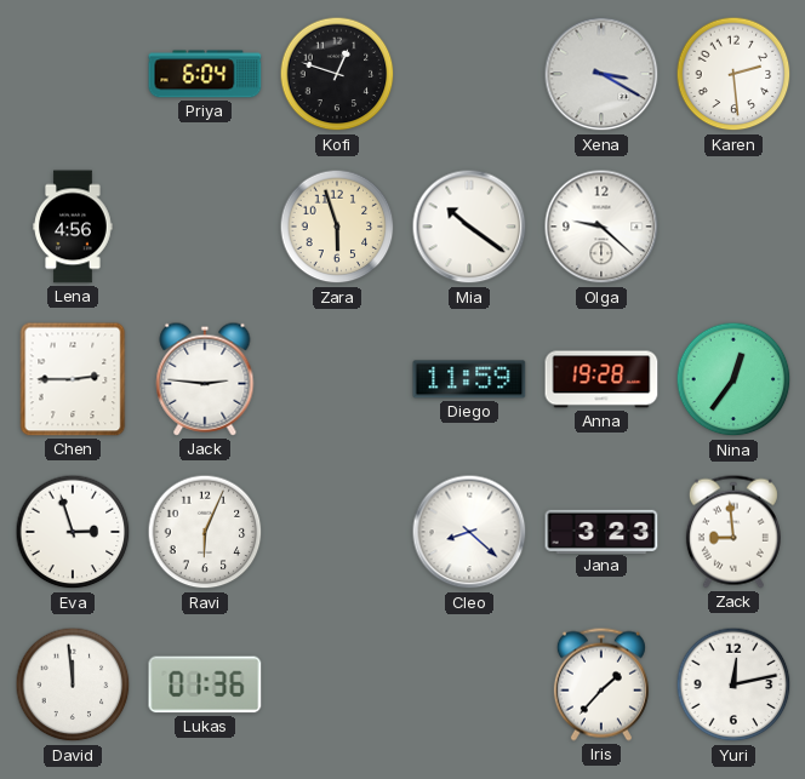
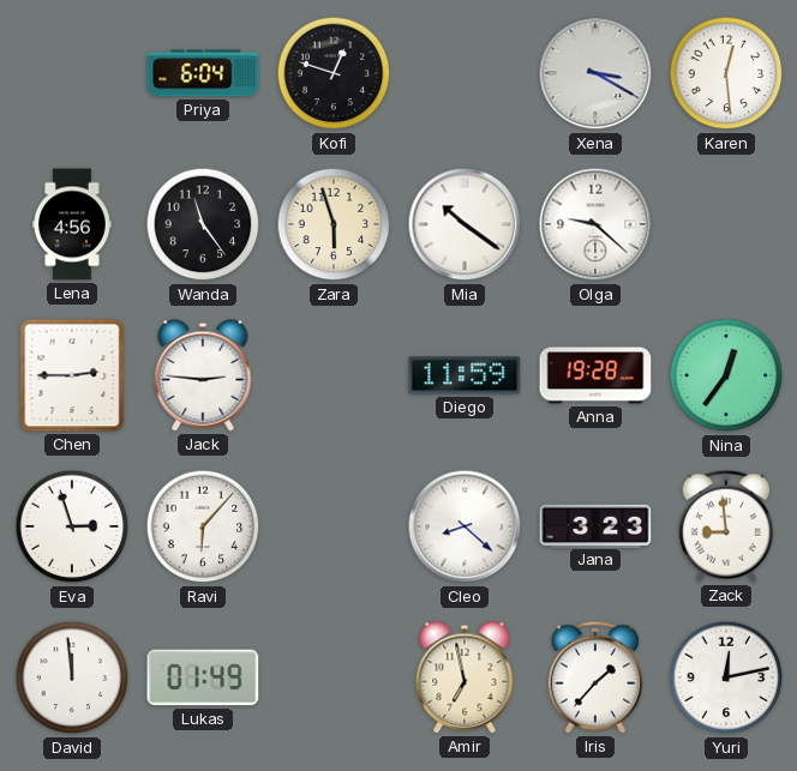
Karen: 2:29 -> 12:29
Wanda: none -> 11:24
Ravi: 6:04 -> 6:07
Lukas: 01:36 -> 01:49
Amir: none -> 6:58
